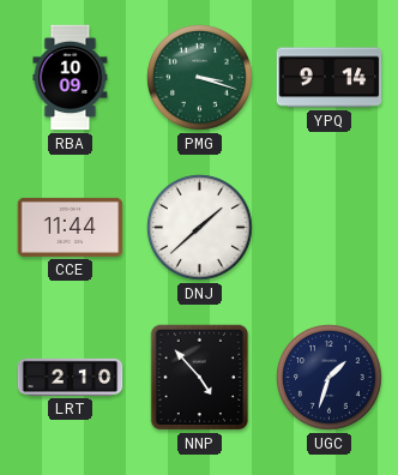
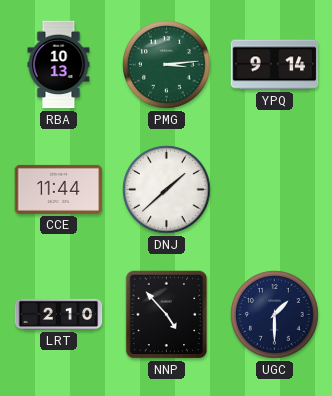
RBA: 10:09 -> 10:13
PMG: 3:18 -> 3:14
UGC: 1:33 -> 1:30
